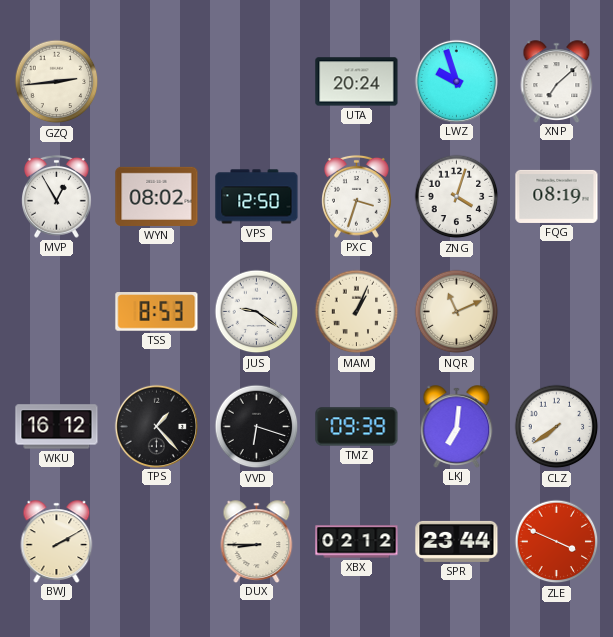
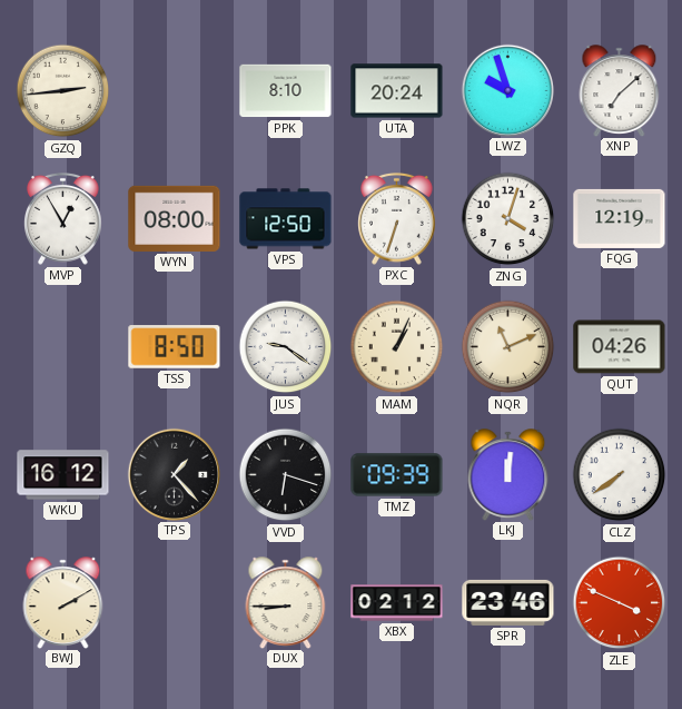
PPK: none -> 8:10
WYN: 08:02 -> 08:00
PXC: 3:33 -> 6:33
FQG: 08:19 -> 12:19
TSS: 8:53 -> 8:50
QUT: none -> 04:26
LKJ: 7:01 -> 12:01
SPR: 23:44 -> 23:46
